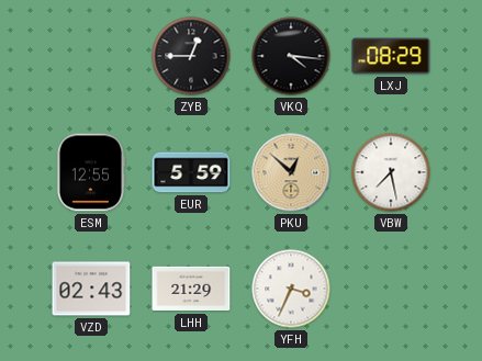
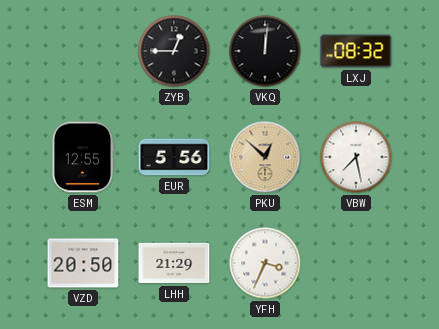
VKQ: 4:16 -> 12:01
LXJ: 08:29 -> 08:32
EUR: 5:59 -> 5:56
VZD: 02:43 -> 20:50
